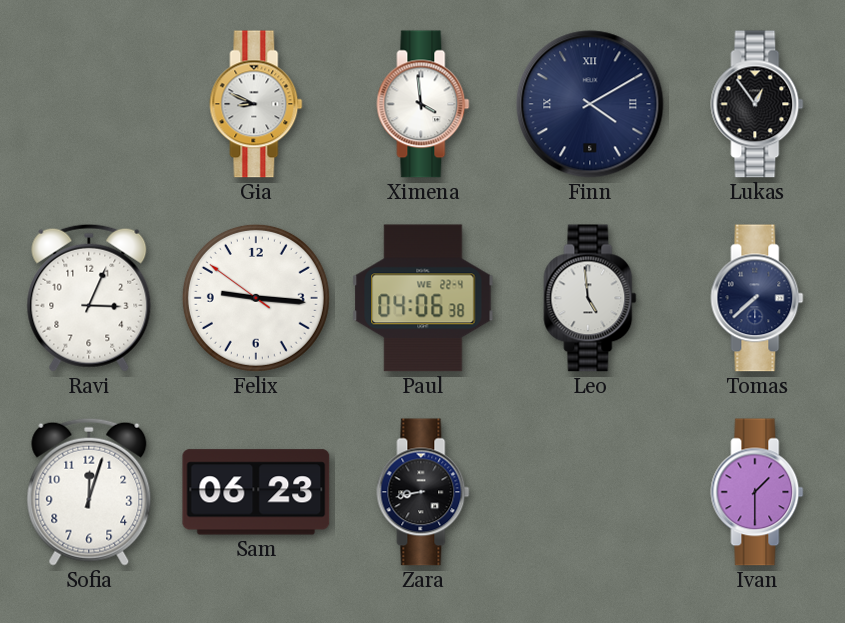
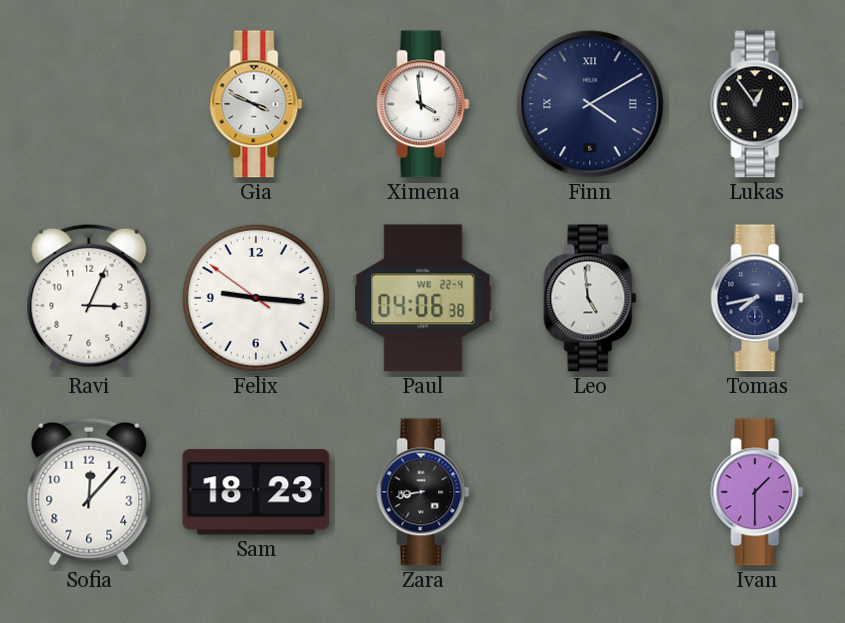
Gia: 8:49 -> 3:49
Tomas: 7:38 -> 7:43
Sofia: 12:03 -> 12:07
Sam: 06:23 -> 18:23
